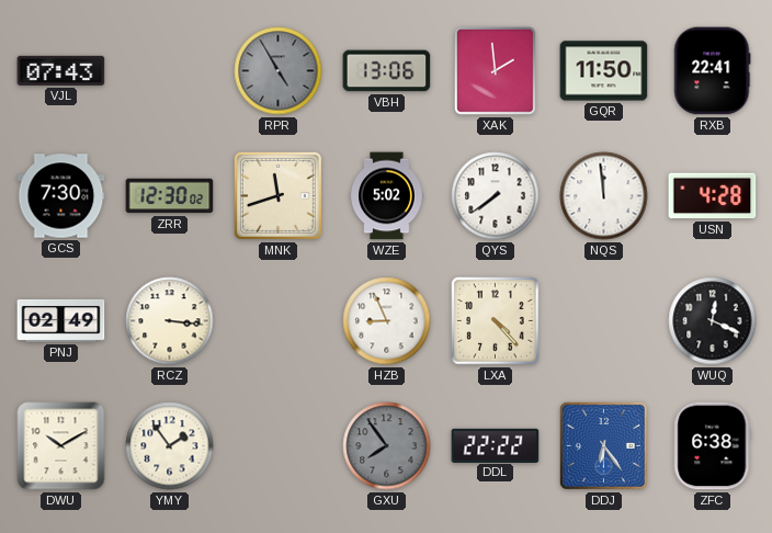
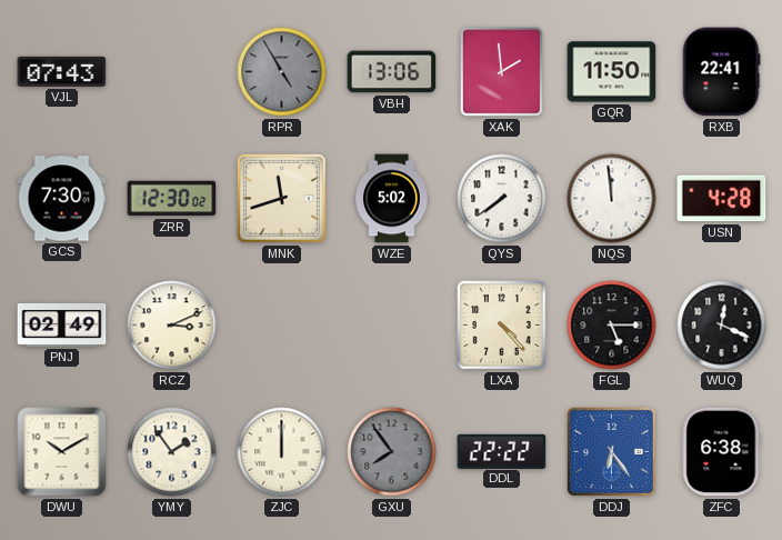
RCZ: 3:16 -> 3:11
HZB: 8:56 -> none
FGL: none -> 5:15
ZJC: none -> 12:00
